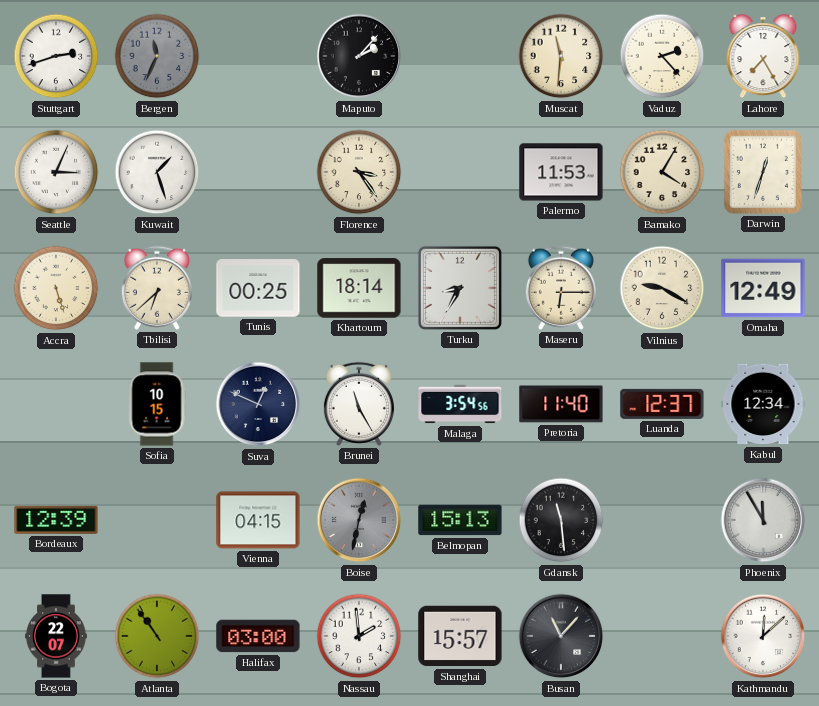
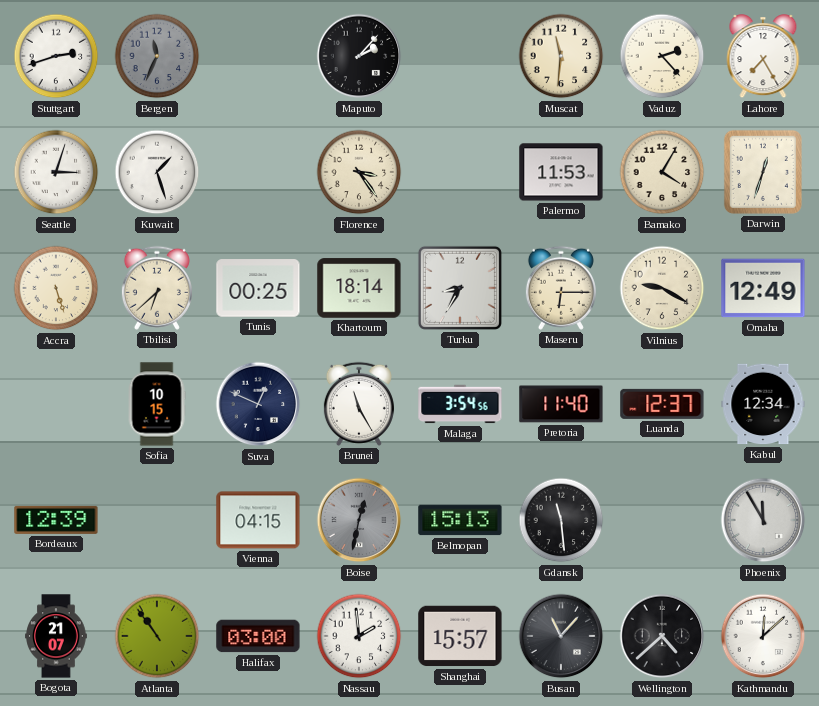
Seattle: 3:04 -> 3:03
Bogota: 22:07 -> 21:07
Wellington: none -> 4:38
